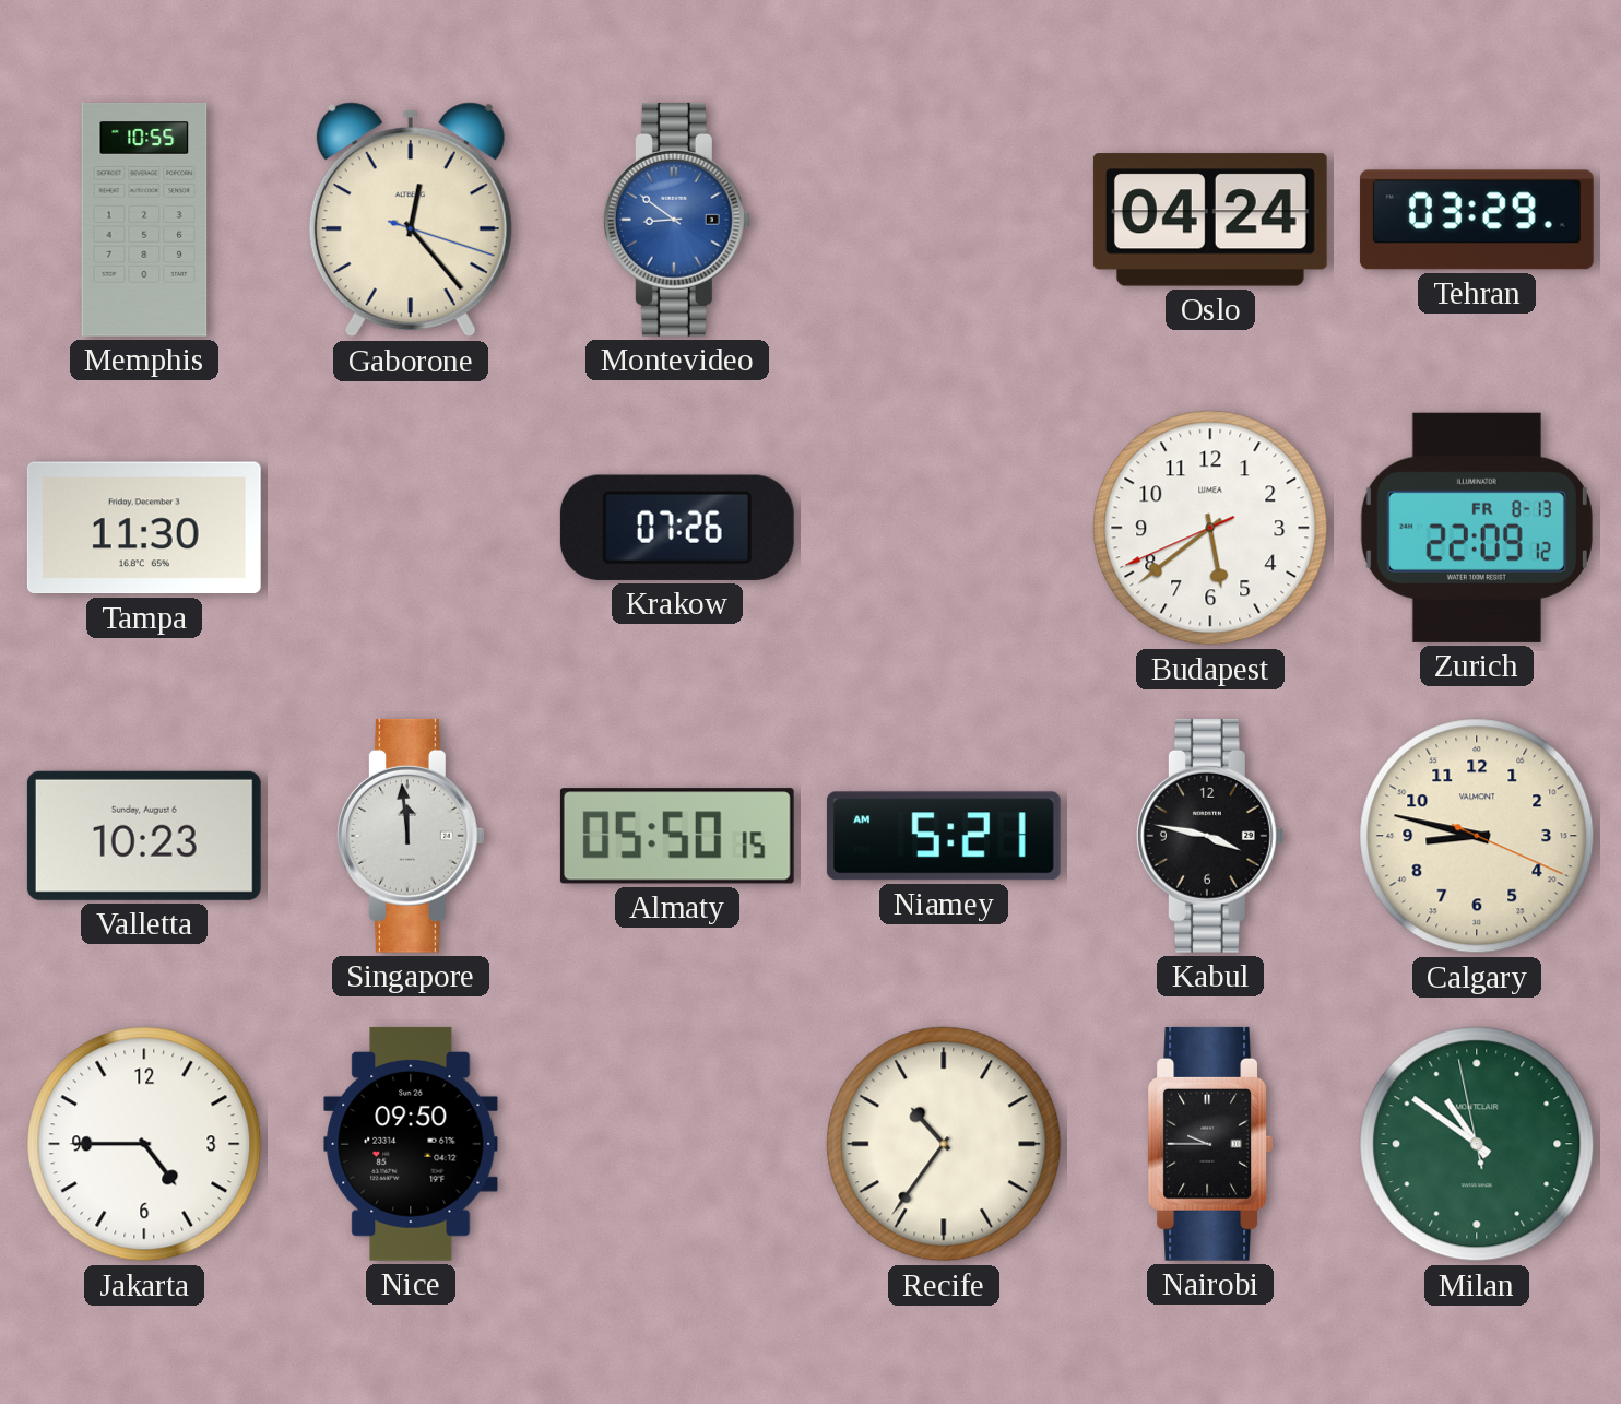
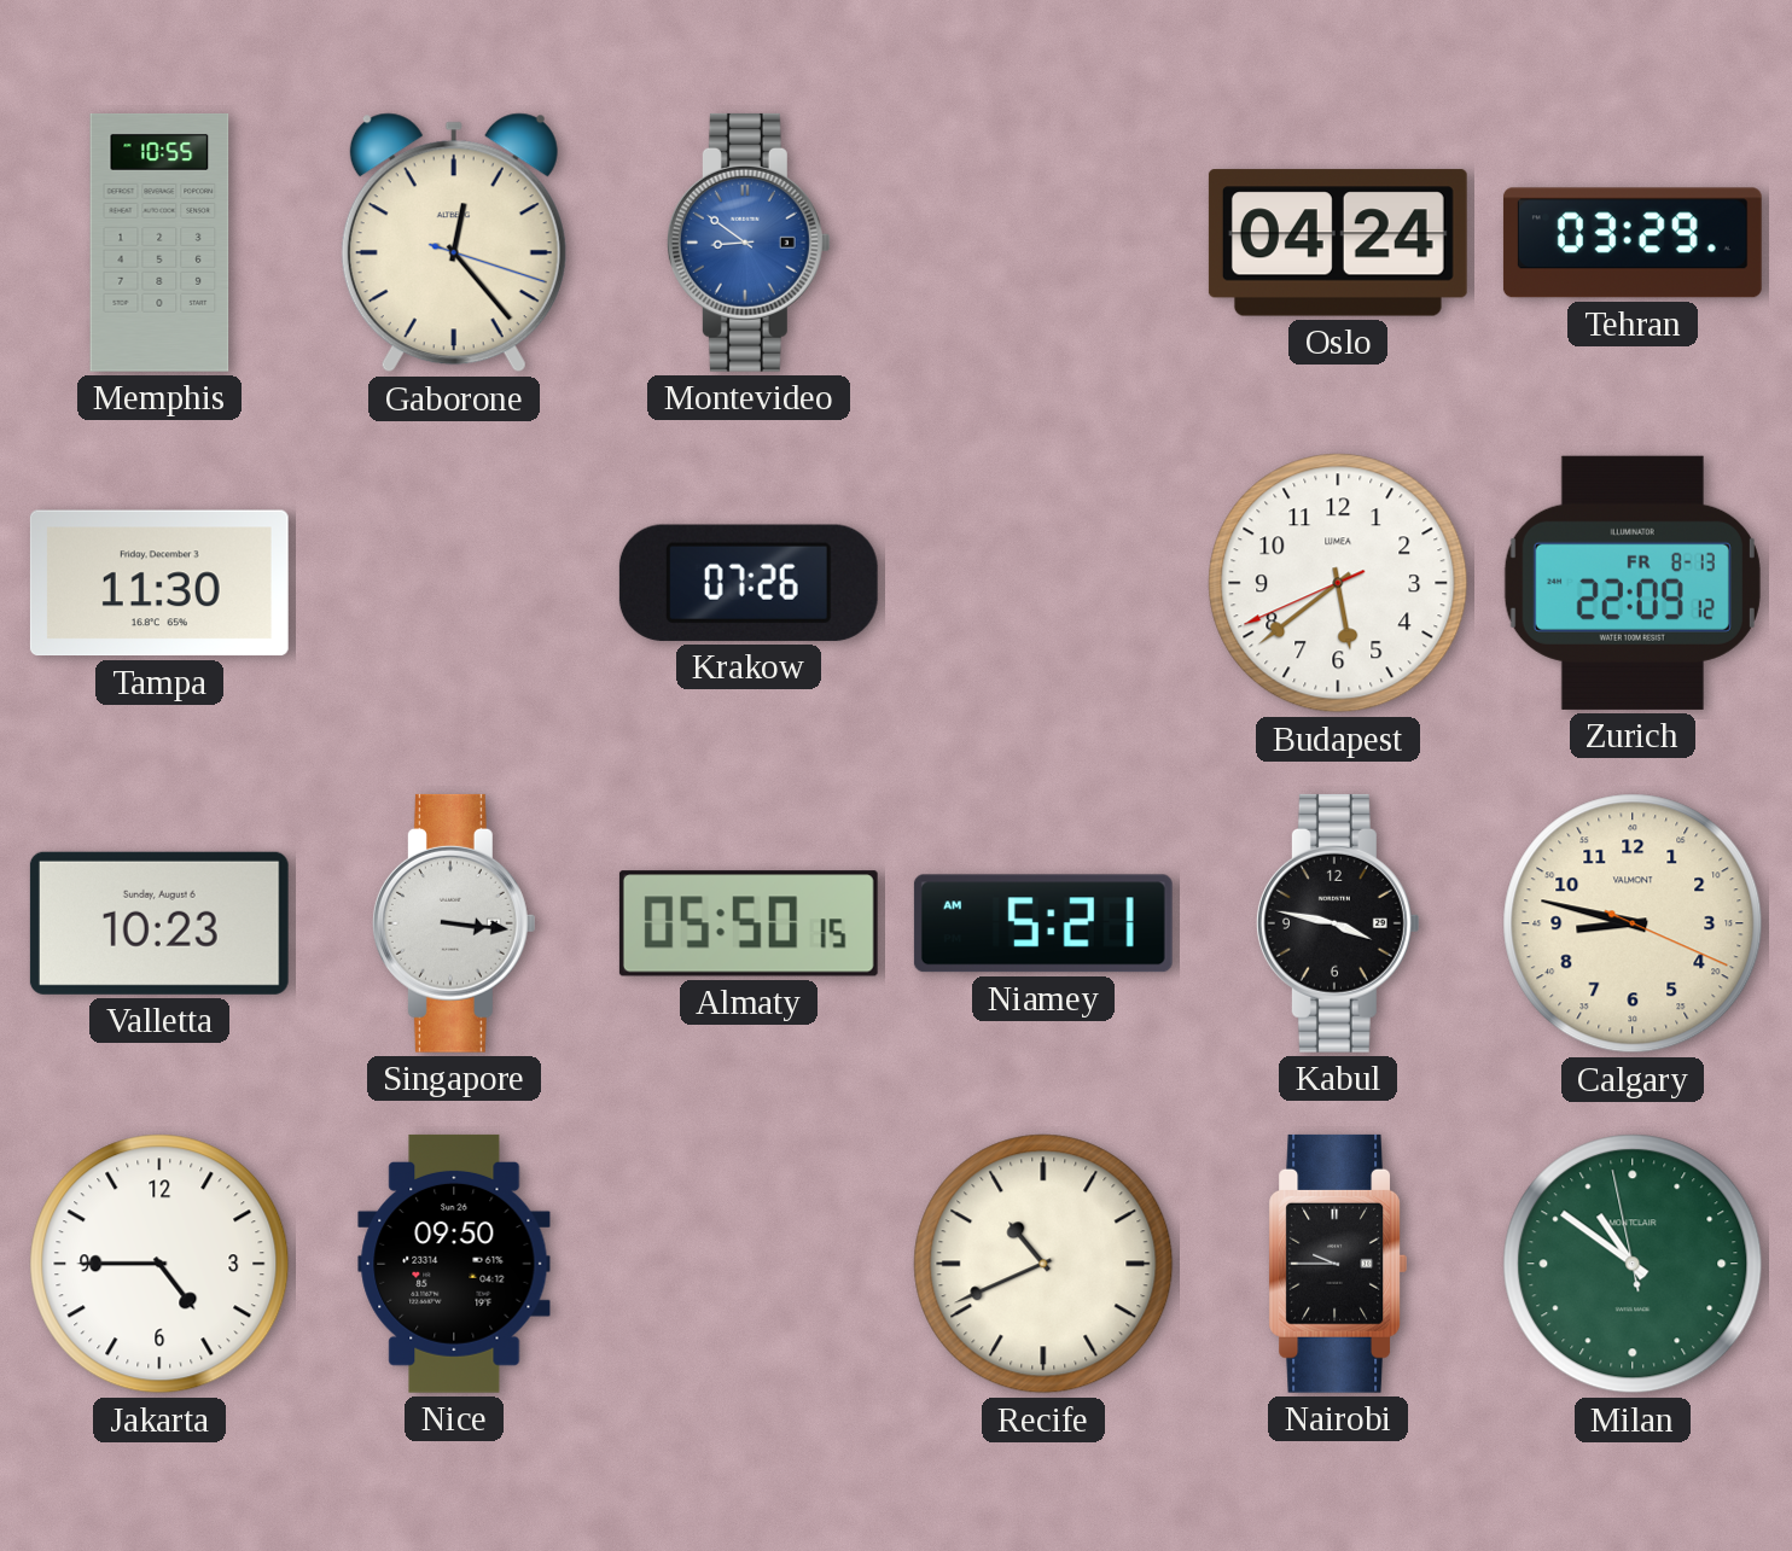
Singapore: 11:59 -> 3:16
Recife: 10:36 -> 10:41
